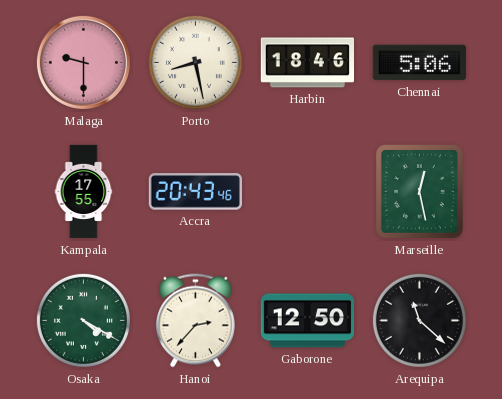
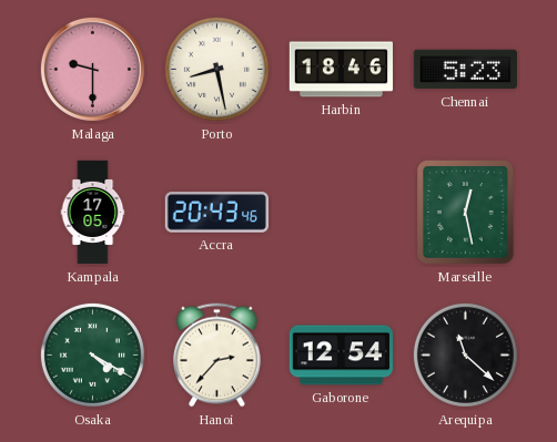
Chennai: 5:06 -> 5:23
Kampala: 17:55 -> 17:05
Gaborone: 12:50 -> 12:54
